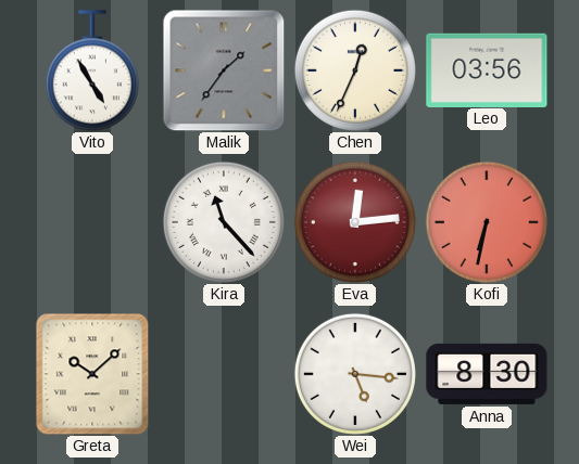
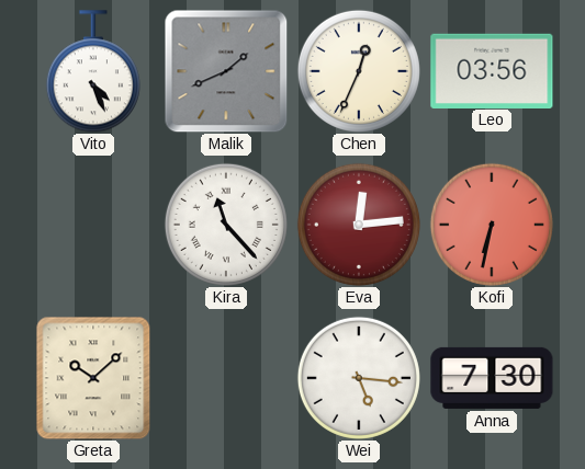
Vito: 4:55 -> 4:26
Malik: 1:36 -> 1:41
Anna: 8:30 -> 7:30
